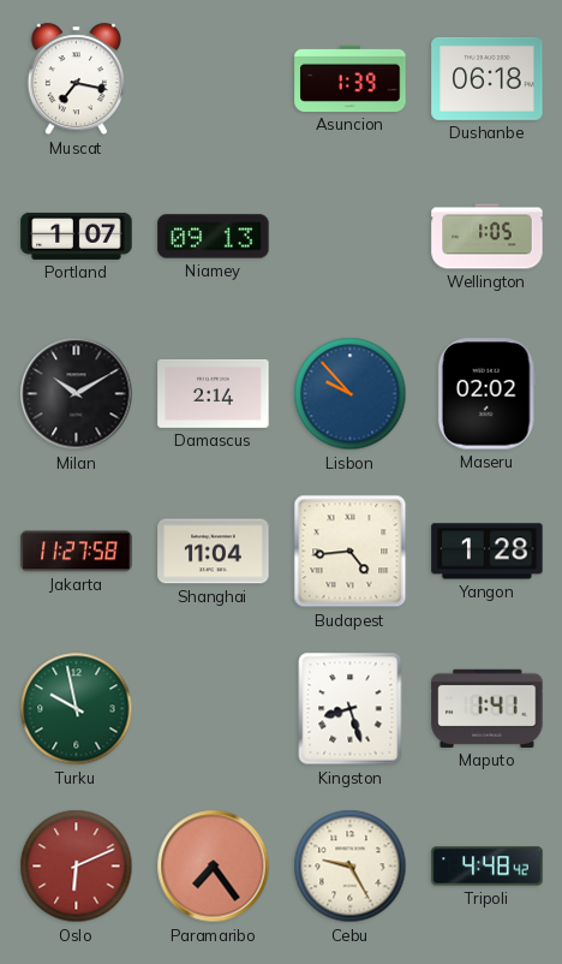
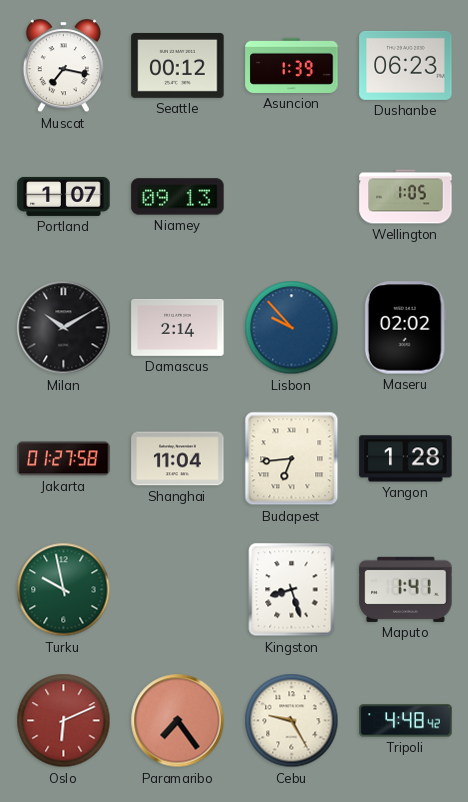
Seattle: none -> 00:12
Dushanbe: 06:18 -> 06:23
Jakarta: 11:27 -> 01:27
Budapest: 4:44 -> 6:44
